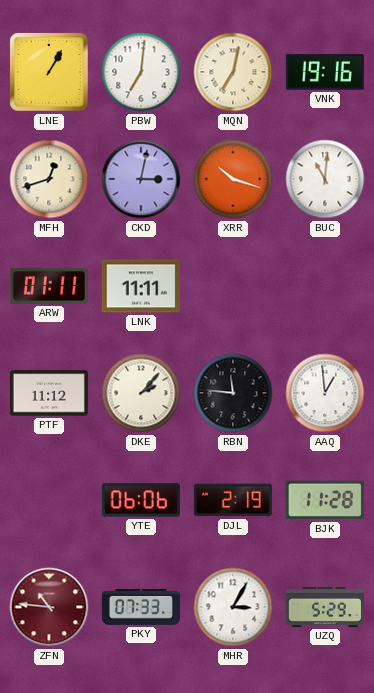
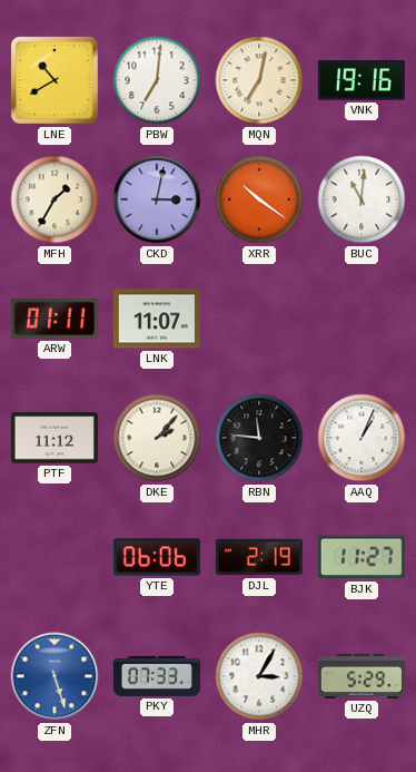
LNE: 1:05 -> 10:40
MFH: 12:42 -> 1:35
XRR: 10:18 -> 10:21
LNK: 11:11 -> 11:07
AAQ: 12:59 -> 1:04
BJK: 11:28 -> 11:27
ZFN: 10:46 -> 5:27
ZFN dial: burgundy -> blue
